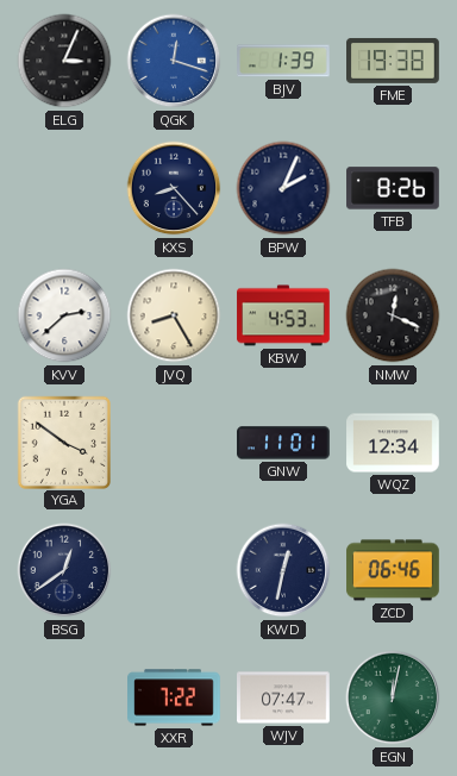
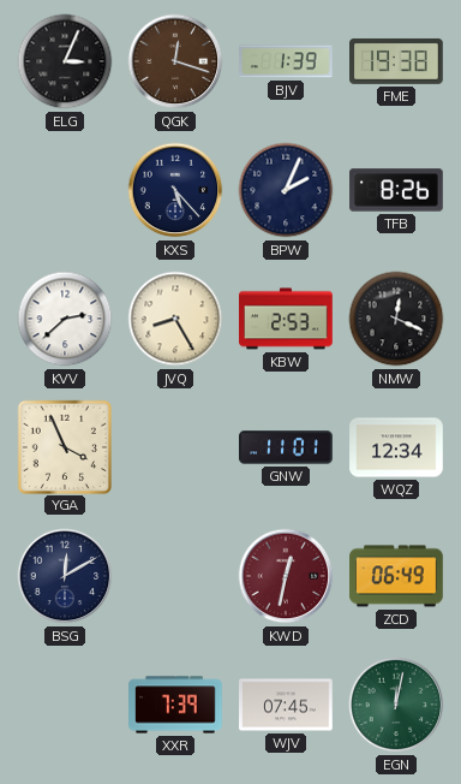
QGK dial: blue -> brown
KXS: 8:23 -> 5:23
KBW: 4:53 -> 2:53
YGA: 3:51 -> 3:56
BSG: 12:39 -> 12:10
KWD dial: navy -> burgundy
ZCD: 06:46 -> 06:49
XXR: 7:22 -> 7:39
WJV: 07:47 -> 07:45
